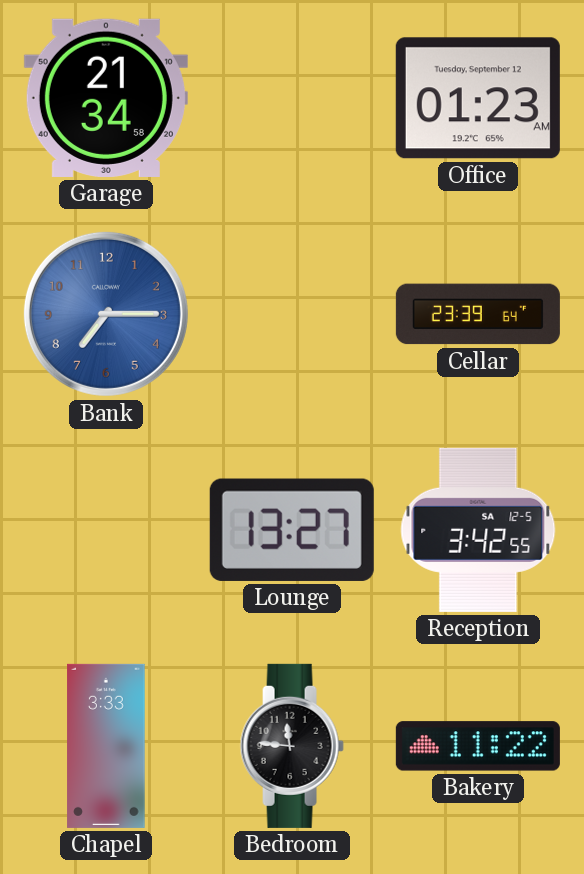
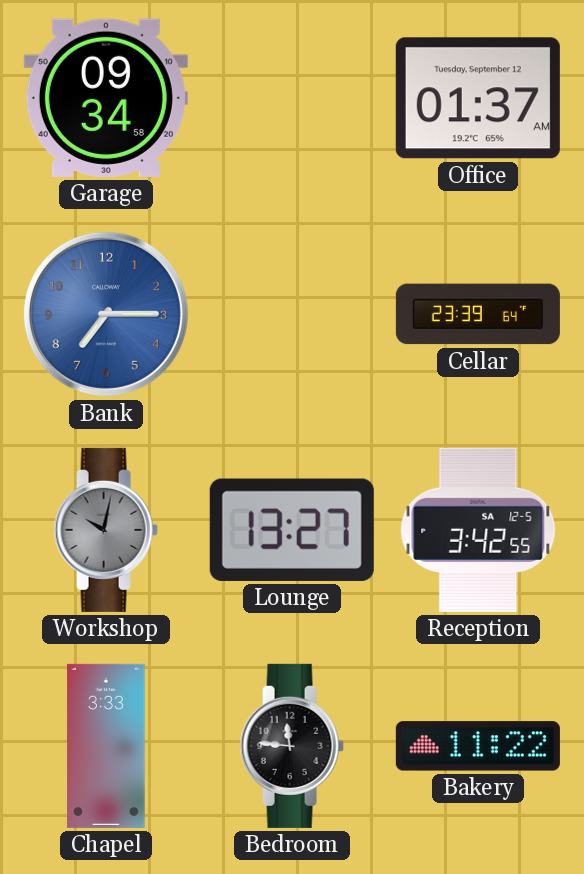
Garage: 21:34 -> 09:34
Office: 01:23 -> 01:37
Workshop: none -> 10:02
